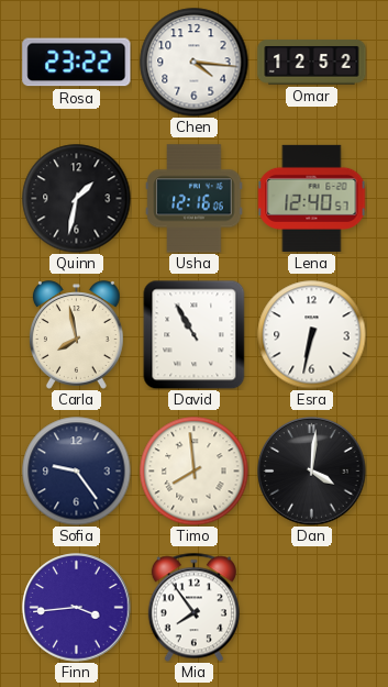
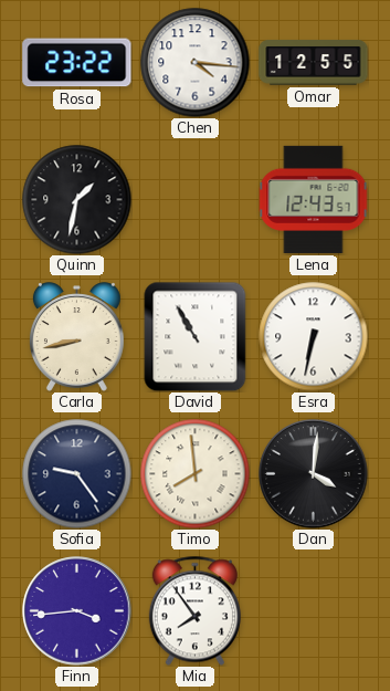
Omar: 12:52 -> 12:55
Usha: 12:16 -> none
Lena: 12:40 -> 12:43
Carla: 7:58 -> 8:43
